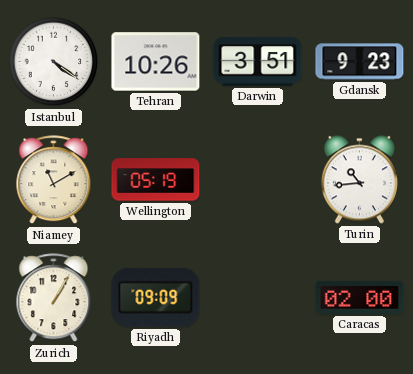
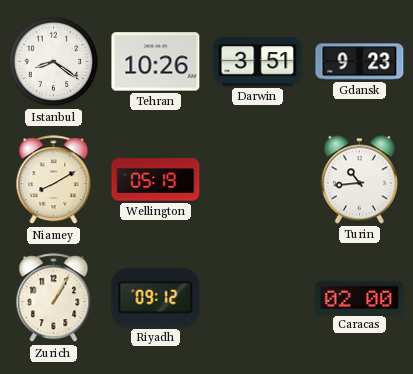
Istanbul: 4:21 -> 8:21
Niamey: 11:10 -> 8:10
Riyadh: 09:09 -> 09:12
